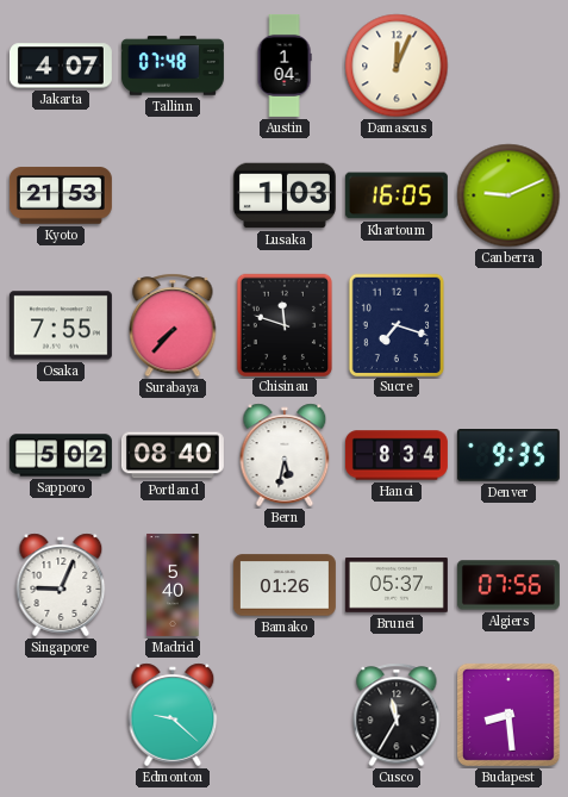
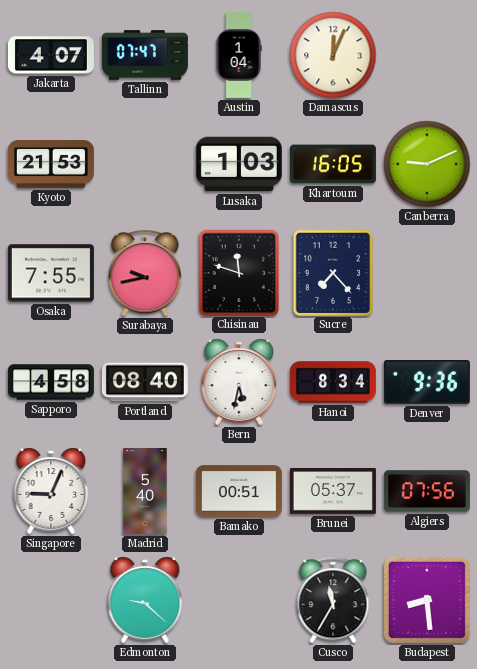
Tallinn: 07:48 -> 07:47
Surabaya: 7:37 -> 9:43
Sucre: 7:18 -> 7:23
Sapporo: 5:02 -> 4:58
Denver: 9:35 -> 9:36
Bamako: 01:26 -> 00:51
